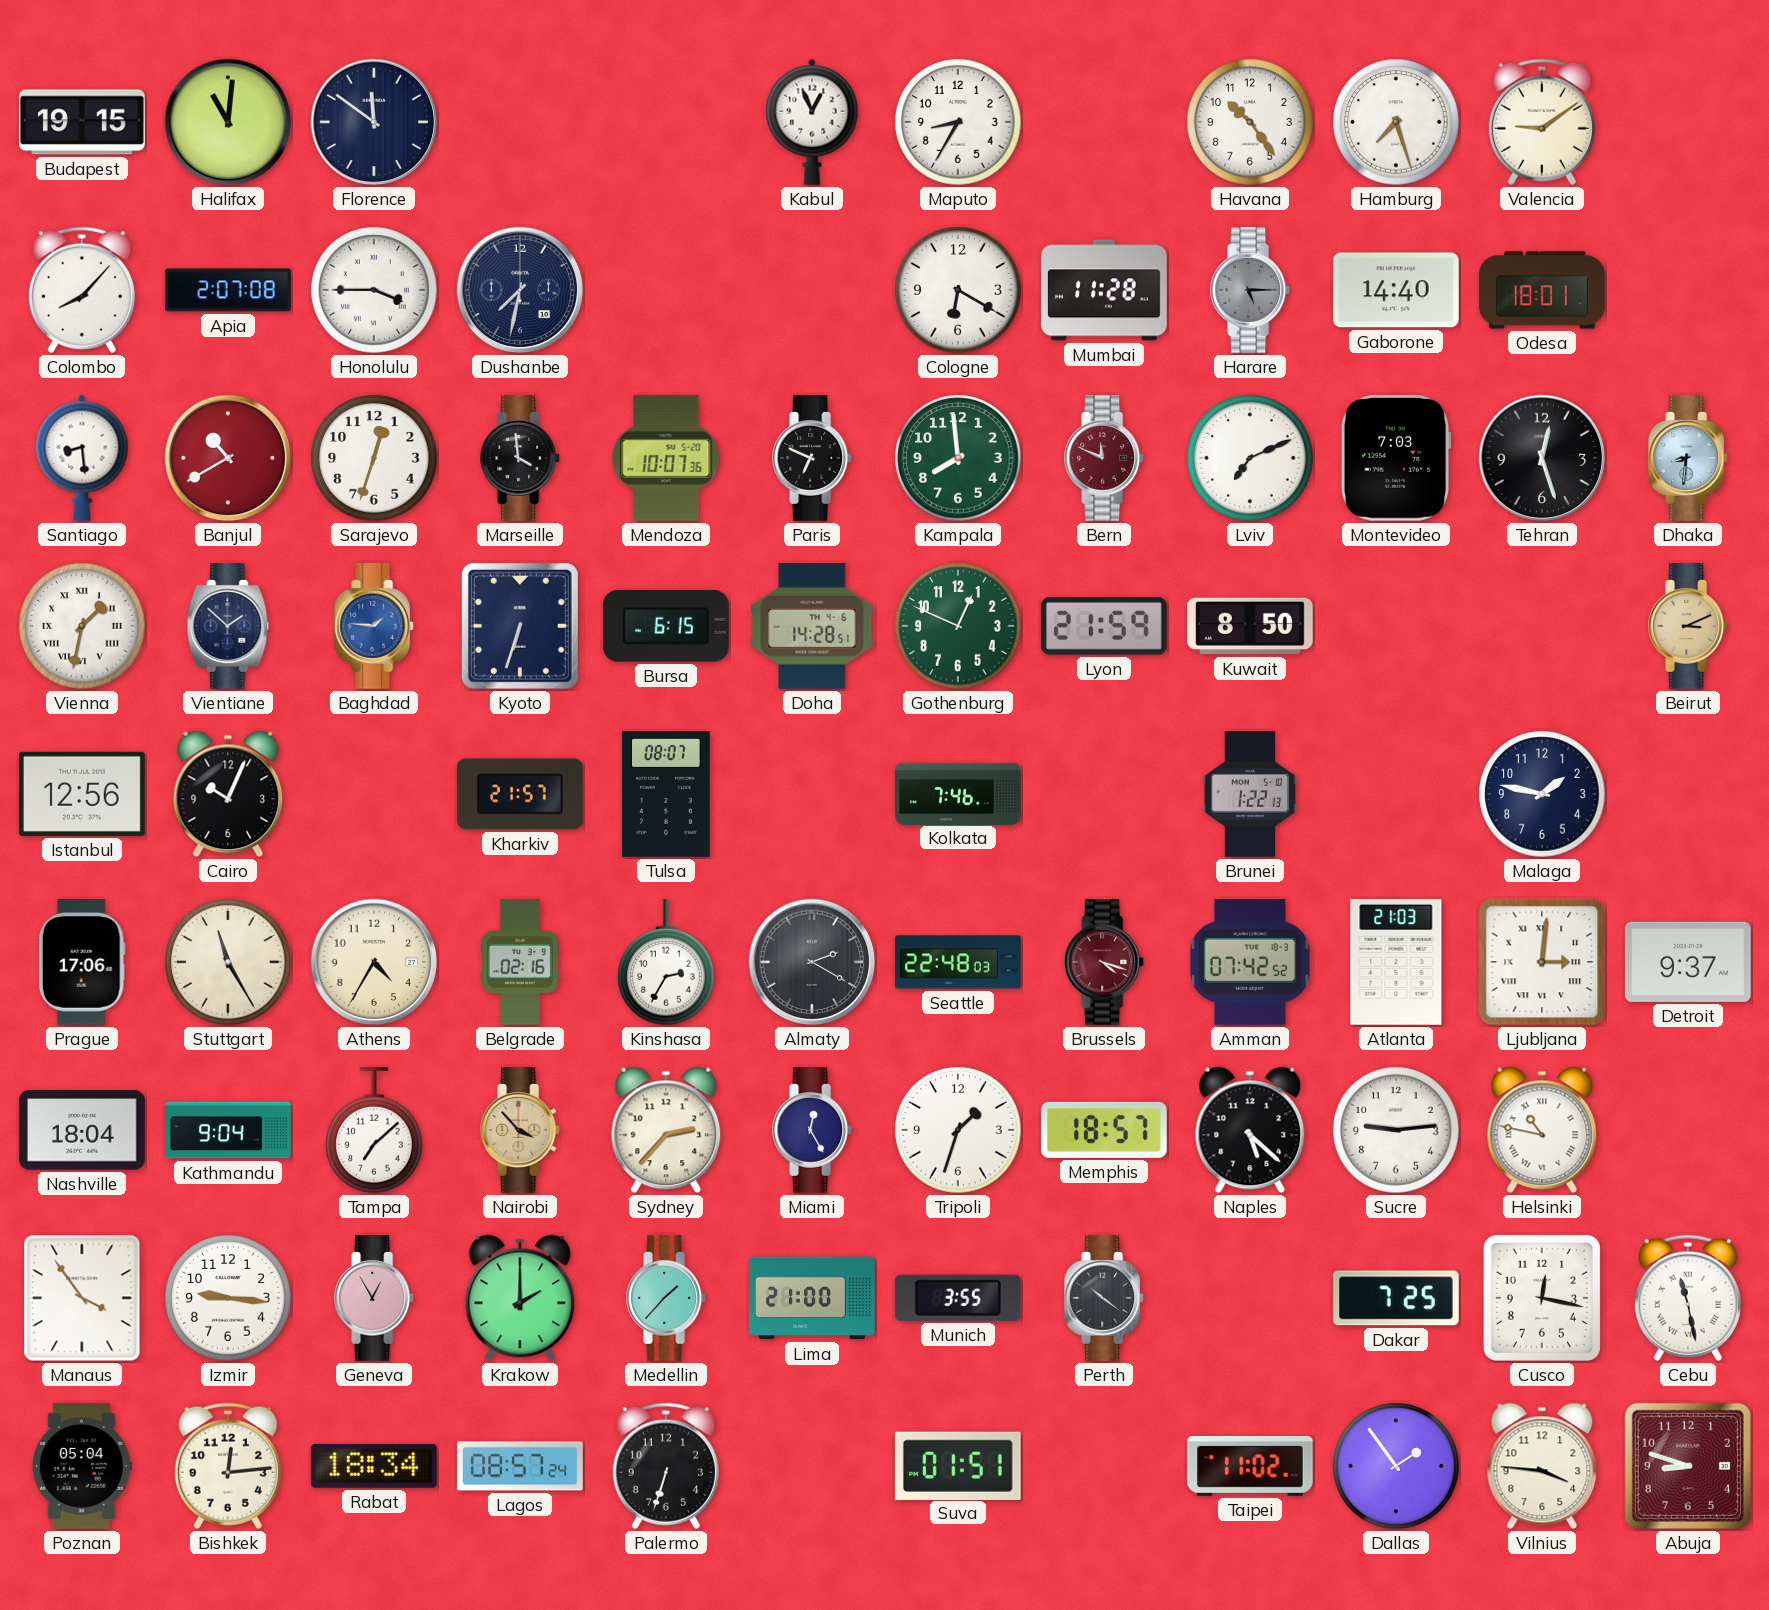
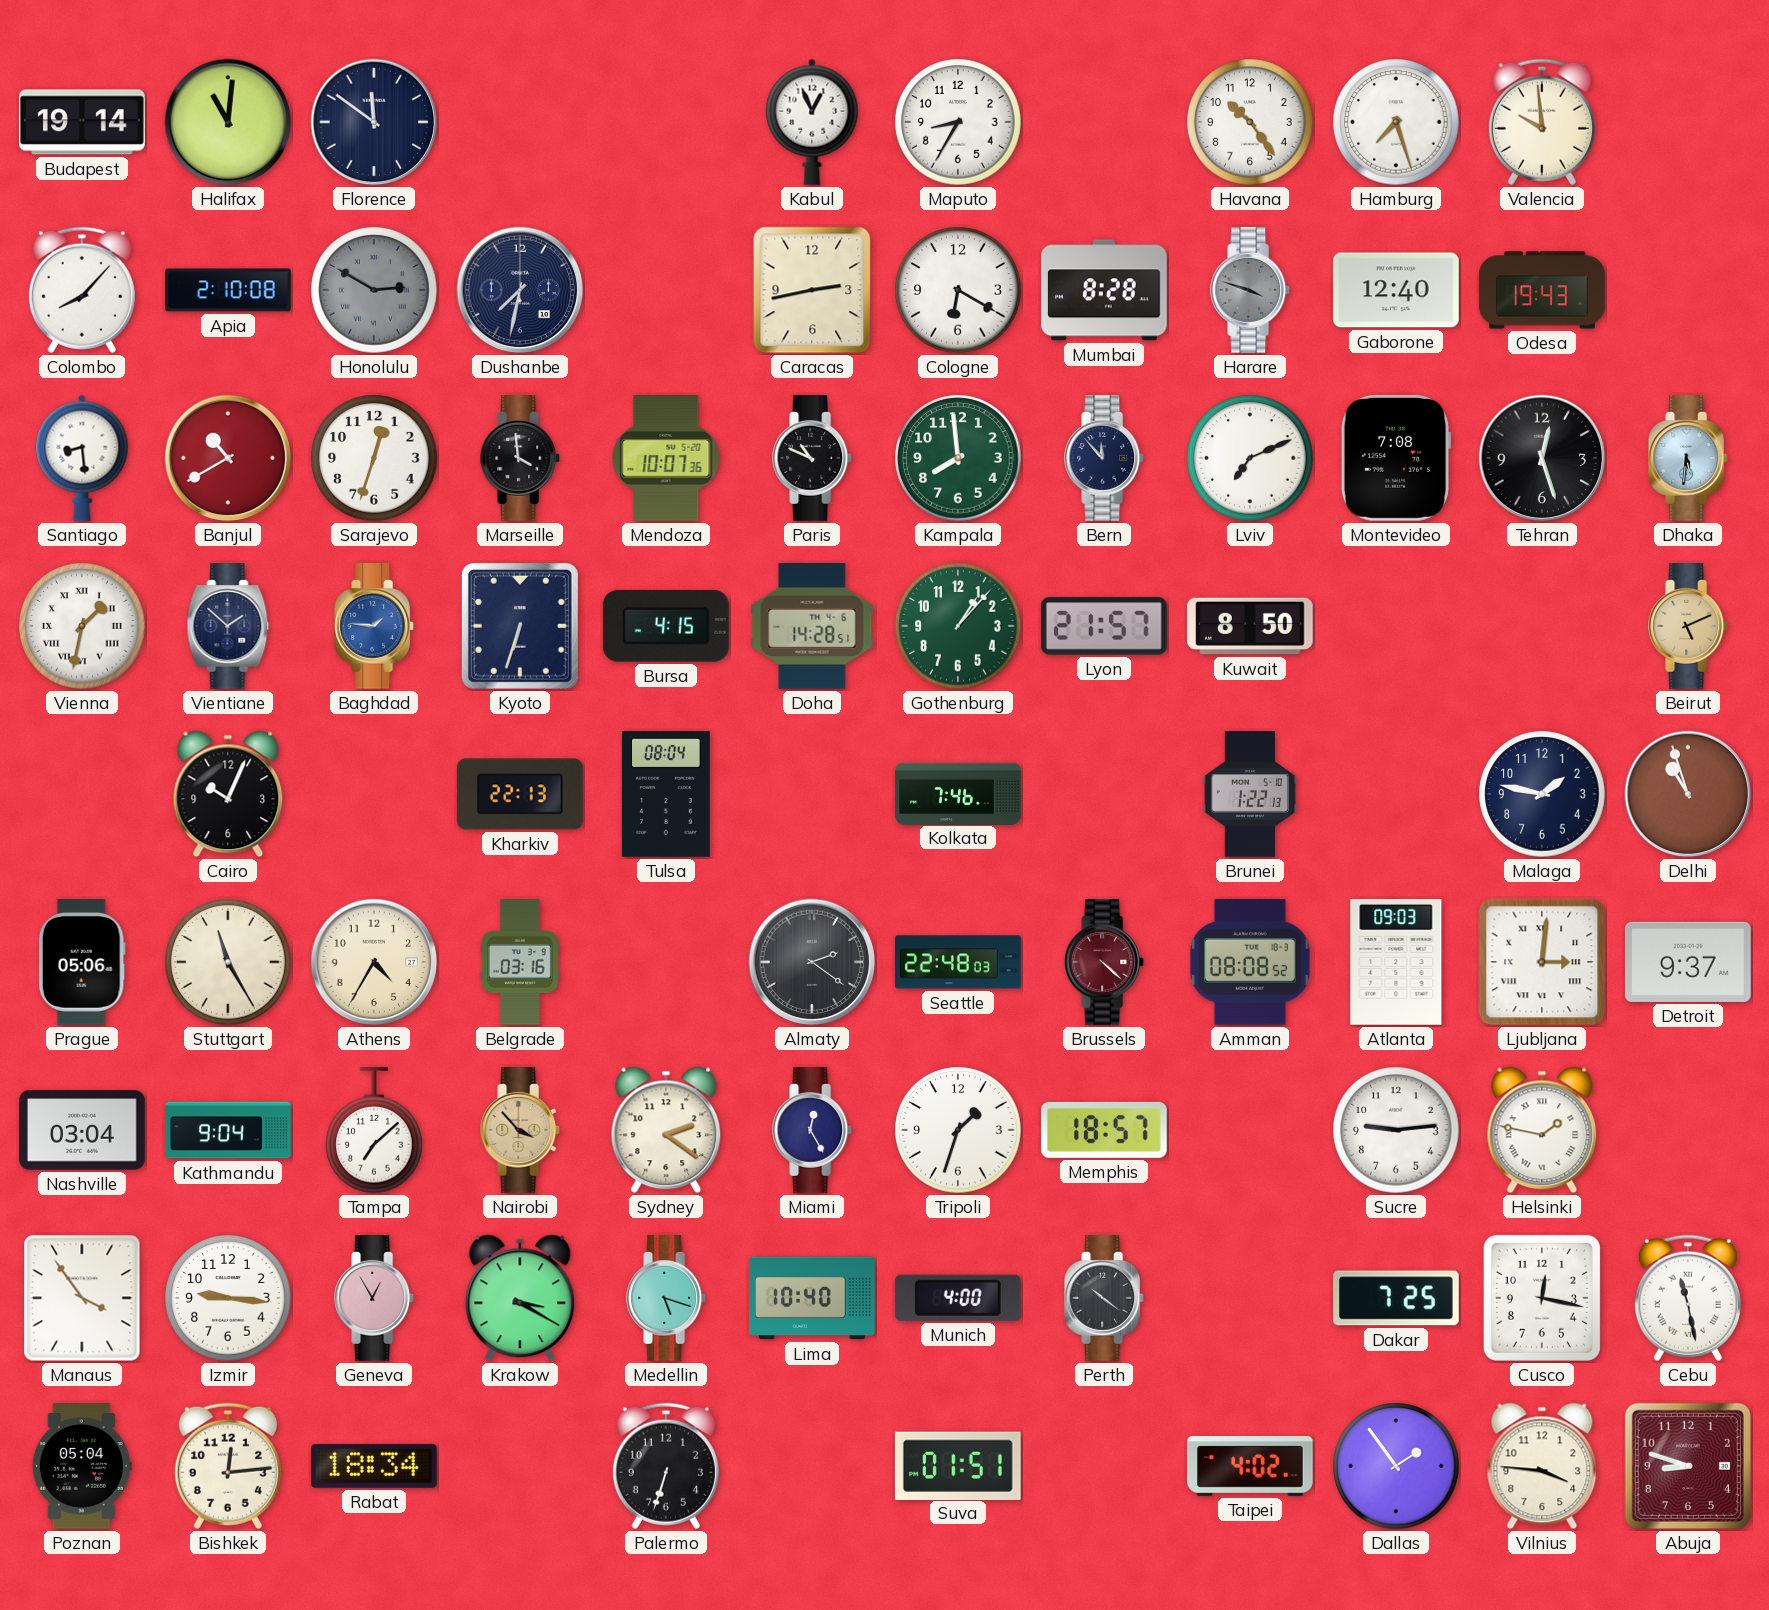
Budapest: 19:15 -> 19:14
Valencia: 9:09 -> 9:59
Apia: 2:07 -> 2:10
Honolulu: 3:45 -> 2:50
Honolulu dial: white -> grey
Caracas: none -> 2:43
Mumbai: 11:28 -> 8:28
Harare: 5:15 -> 3:48
Gaborone: 14:40 -> 12:40
Odesa: 18:01 -> 19:43
Paris: 6:49 -> 10:49
Bern: 11:49 -> 11:53
Bern dial: burgundy -> navy
Montevideo: 7:03 -> 7:08
Dhaka: 8:31 -> 5:31
Bursa: 6:15 -> 4:15
Gothenburg: 12:49 -> 1:07
Lyon: 21:59 -> 21:57
Beirut: 3:11 -> 5:11
Istanbul: 12:56 -> none
Kharkiv: 21:57 -> 22:13
Tulsa: 08:07 -> 08:04
Delhi: none -> 10:57
Prague: 17:06 -> 05:06
Belgrade: 02:16 -> 03:16
Kinshasa: 2:35 -> none
Almaty: 2:20 -> 2:21
Brussels: 4:18 -> 4:22
Amman: 07:42 -> 08:08
Atlanta: 21:03 -> 09:03
Nashville: 18:04 -> 03:04
Sydney: 2:37 -> 2:21
Naples: 5:22 -> none
Helsinki: 10:47 -> 1:47
Krakow: 2:00 -> 3:20
Medellin: 1:37 -> 5:18
Lima: 21:00 -> 10:40
Munich: 3:55 -> 4:00
Lagos: 08:57 -> none
Taipei: 11:02 -> 4:02
